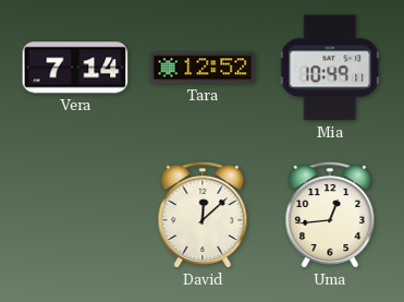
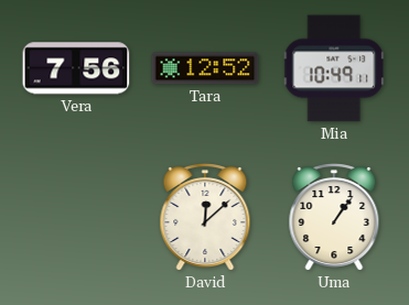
Vera: 7:14 -> 7:56
Uma: 12:44 -> 1:06
